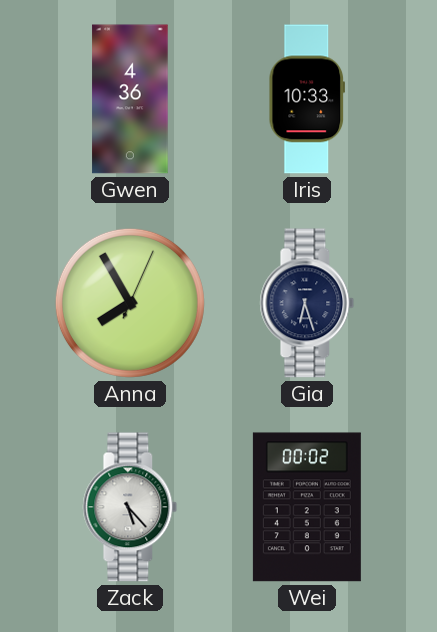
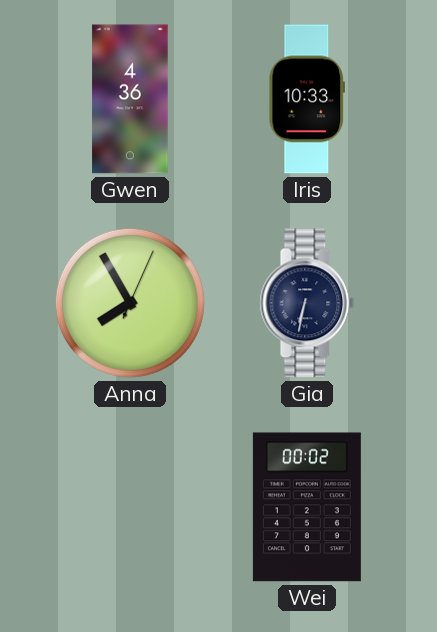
Gia: 6:27 -> 6:32
Zack: 5:23 -> none
